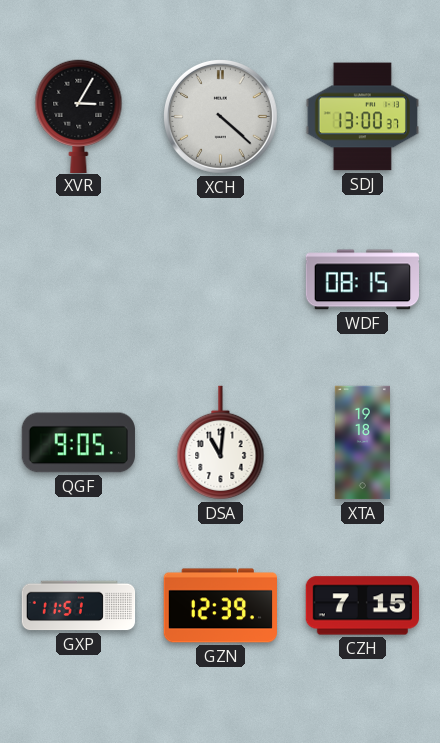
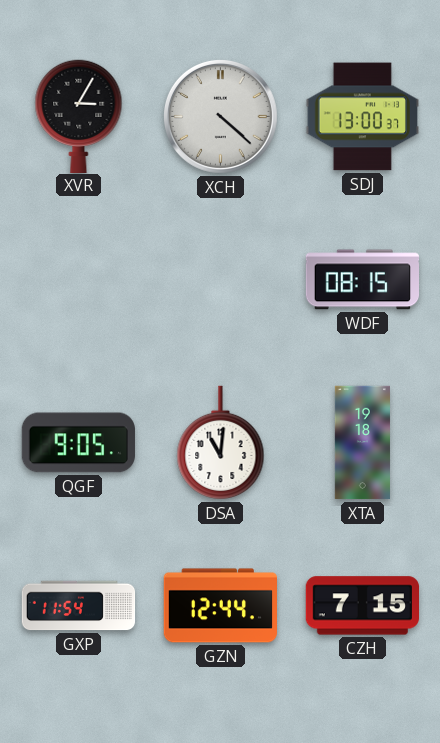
GXP: 11:51 -> 11:54
GZN: 12:39 -> 12:44
